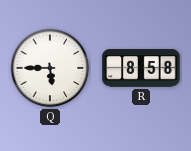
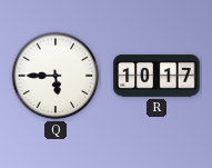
R: 8:58 -> 10:17
